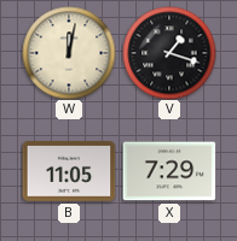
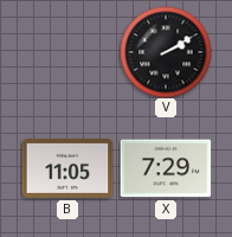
W: 12:02 -> none
V: 1:18 -> 2:10
